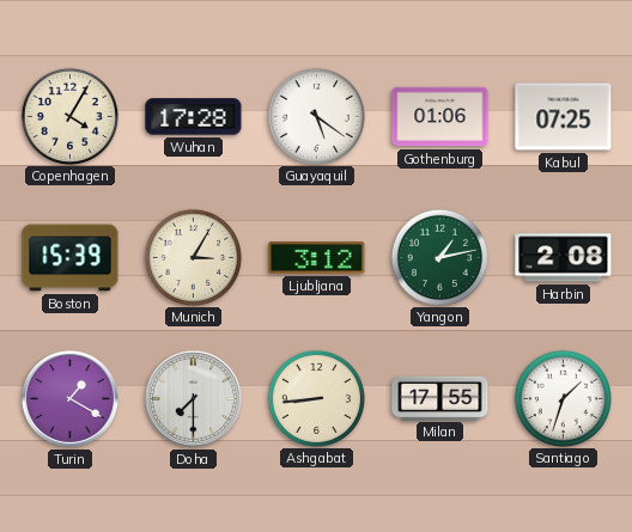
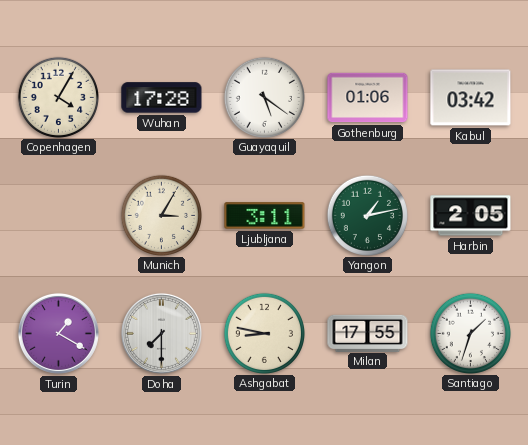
Kabul: 07:25 -> 03:42
Boston: 15:39 -> none
Ljubljana: 3:12 -> 3:11
Harbin: 2:08 -> 2:05
Ashgabat: 8:44 -> 8:47
